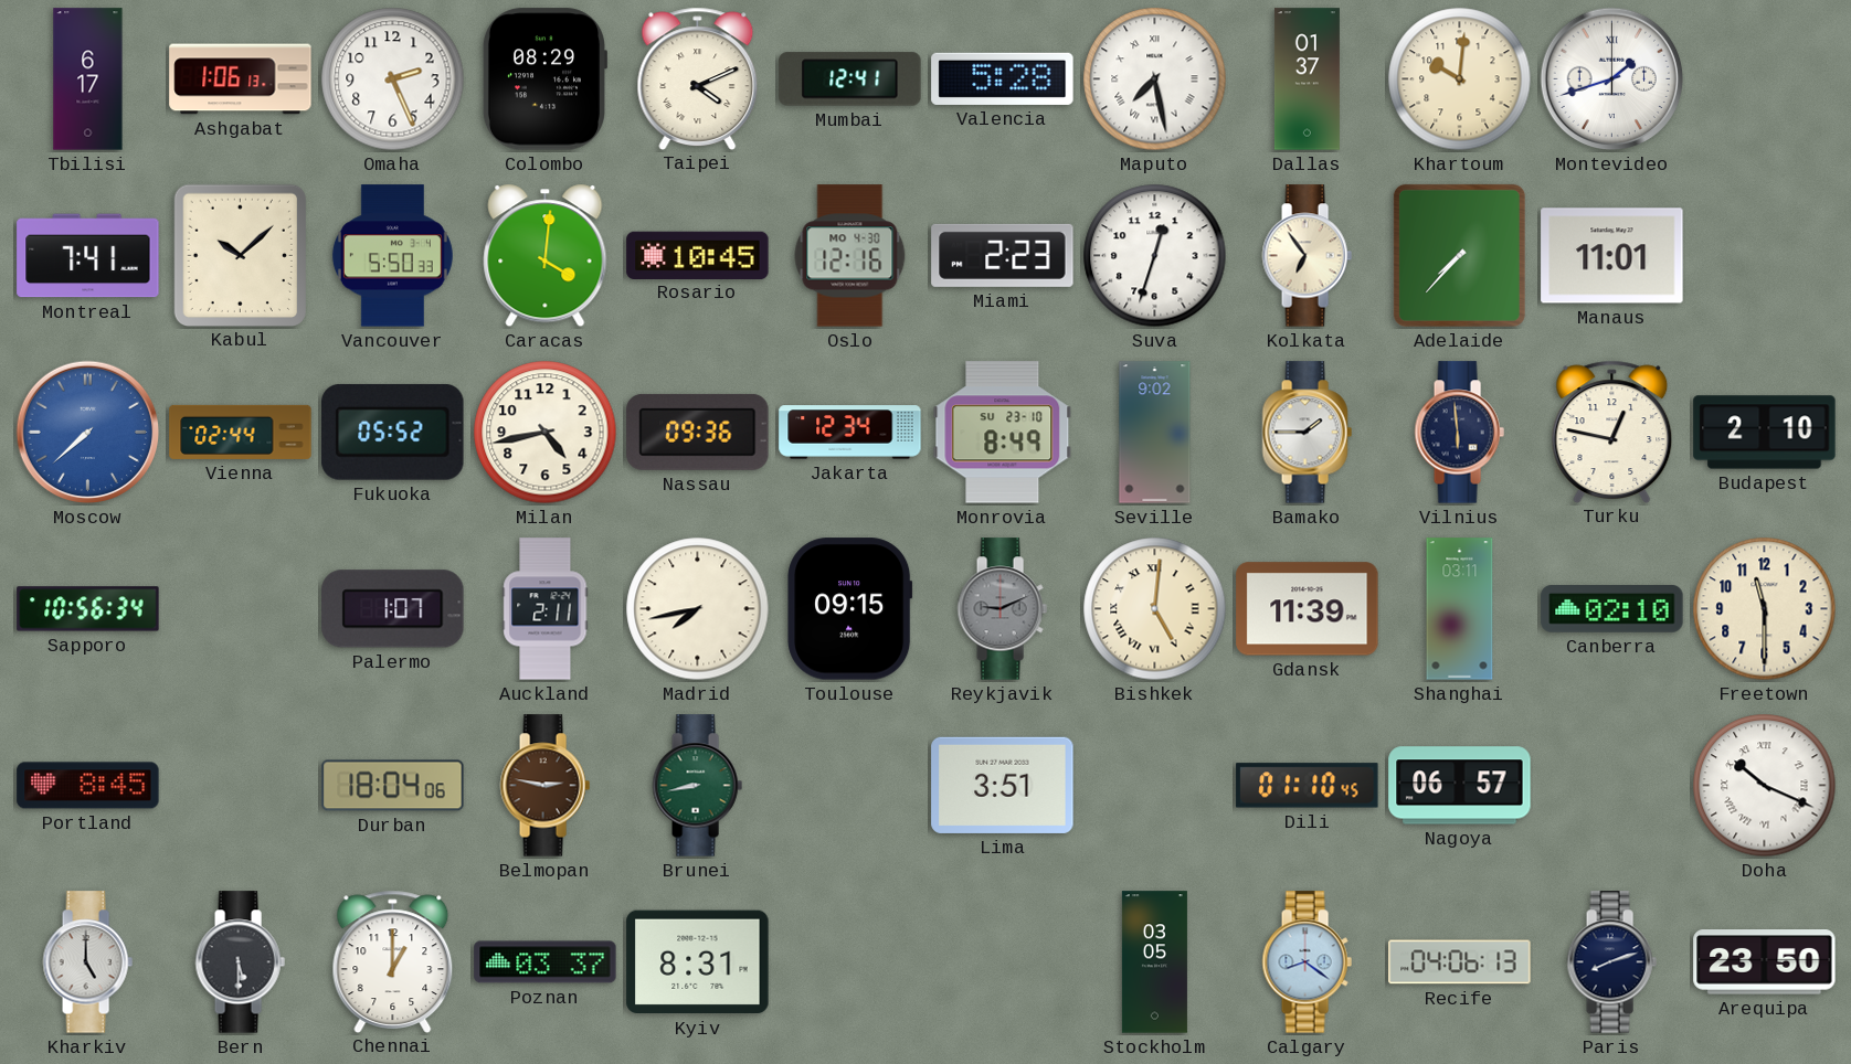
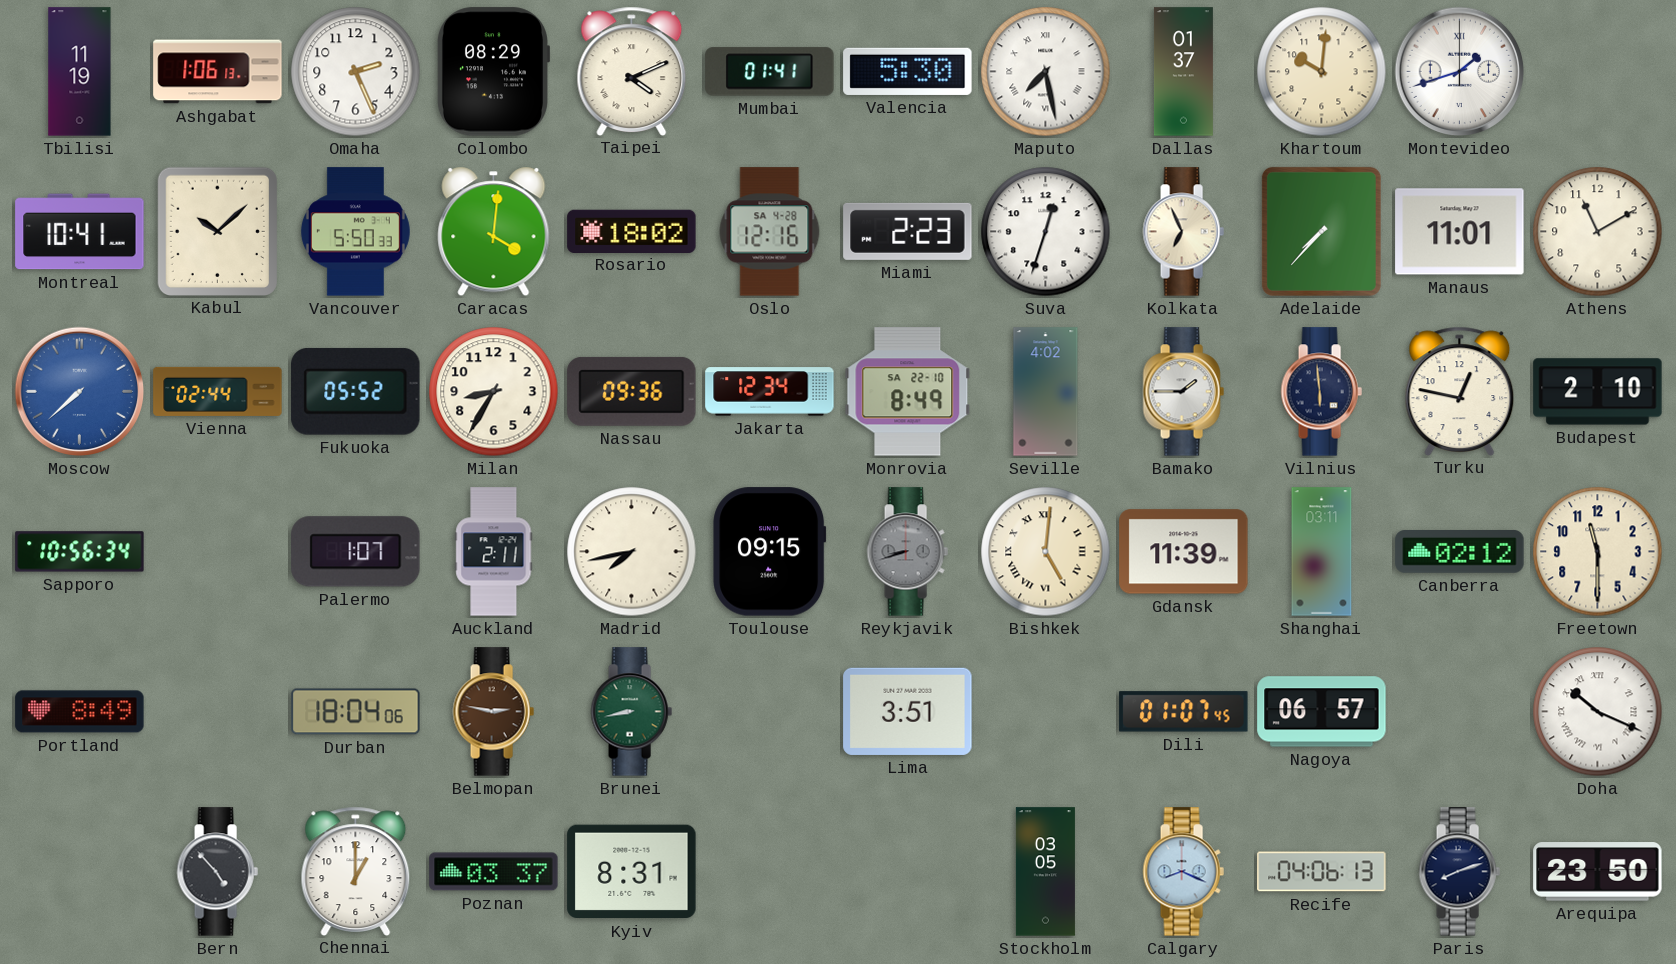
Tbilisi: 6:17 -> 11:19
Mumbai: 12:41 -> 01:41
Valencia: 5:28 -> 5:30
Montreal: 7:41 -> 10:41
Rosario: 10:45 -> 18:02
Oslo date: MO 4-30 -> SA 4-28
Kolkata: 6:54 -> 6:56
Athens: none -> 11:10
Milan: 4:43 -> 8:35
Monrovia date: SU 23-10 -> SA 22-10
Seville: 9:02 -> 4:02
Reykjavik: 9:11 -> 8:42
Canberra: 02:10 -> 02:12
Portland: 8:45 -> 8:49
Dili: 01:10 -> 01:07
Kharkiv: 5:00 -> none
Bern: 5:30 -> 4:53
Calgary: 8:21 -> 8:19
